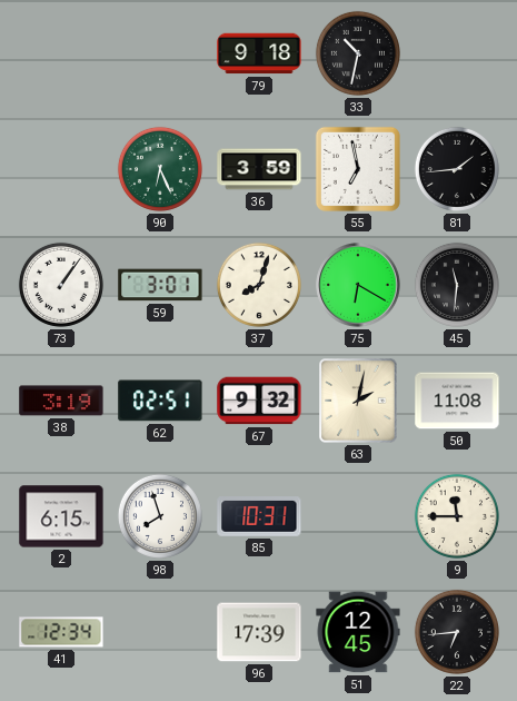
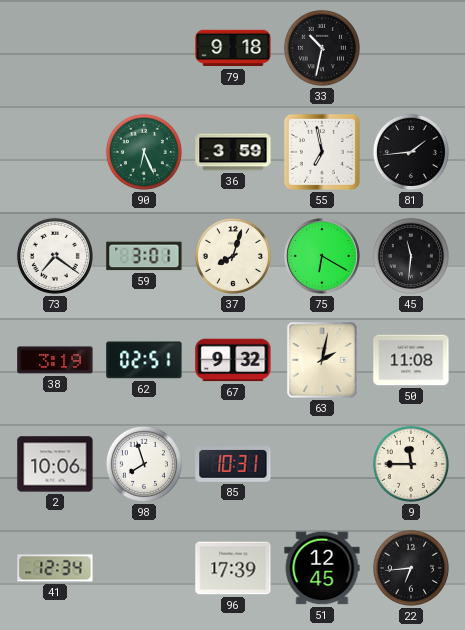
73: 1:06 -> 7:21
2: 6:15 -> 10:06
